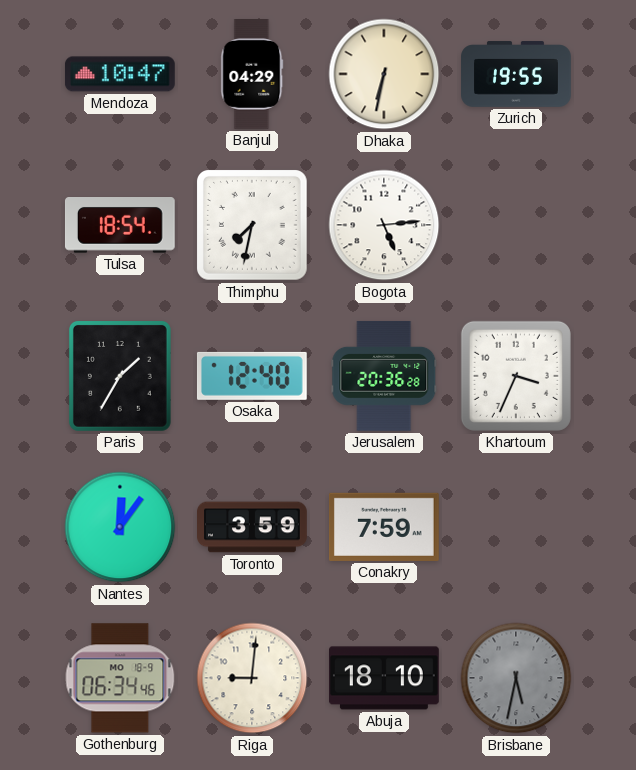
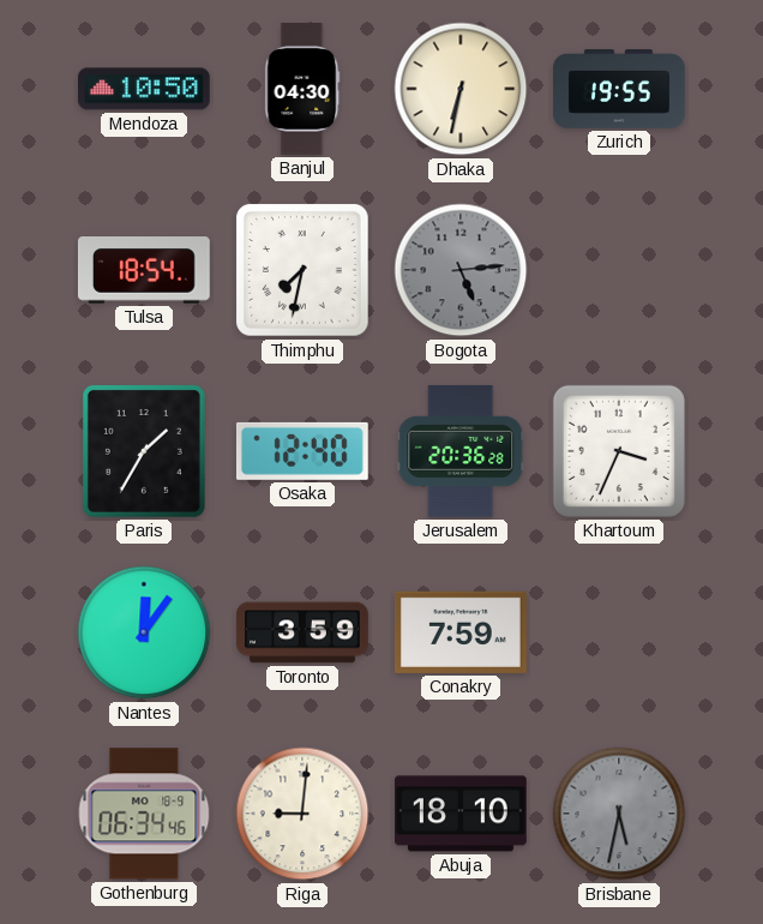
Mendoza: 10:47 -> 10:50
Banjul: 04:29 -> 04:30
Bogota dial: white -> grey
